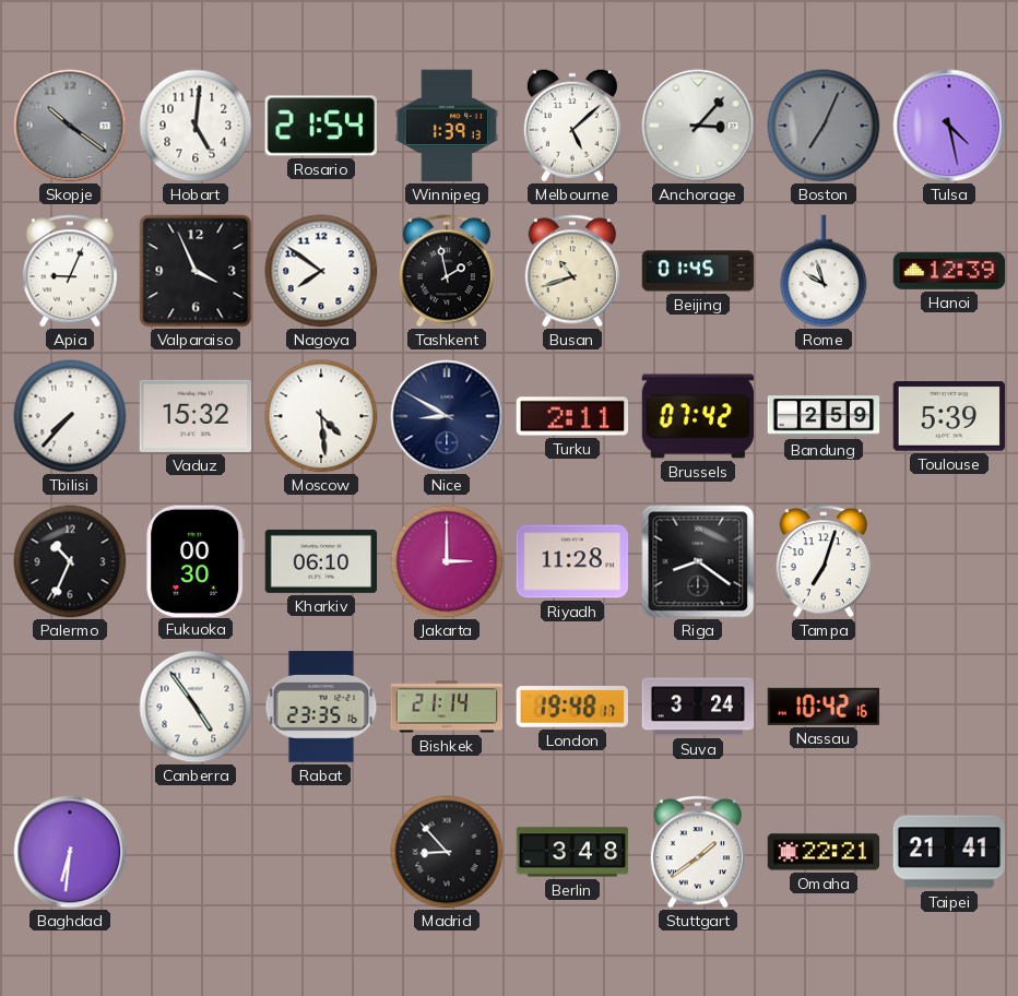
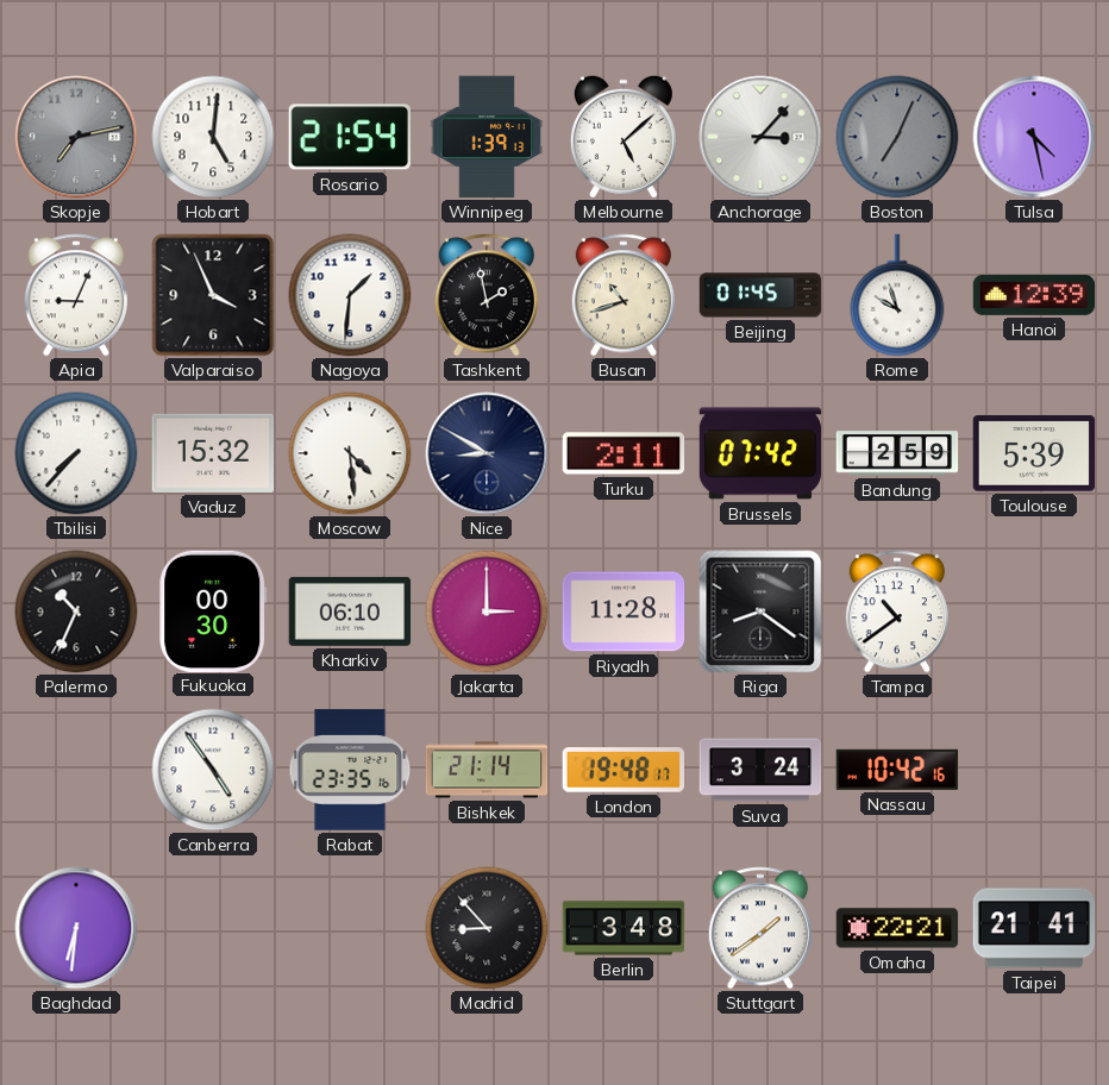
Skopje: 10:21 -> 7:13
Nagoya: 7:51 -> 1:31
Tampa: 7:03 -> 10:39
